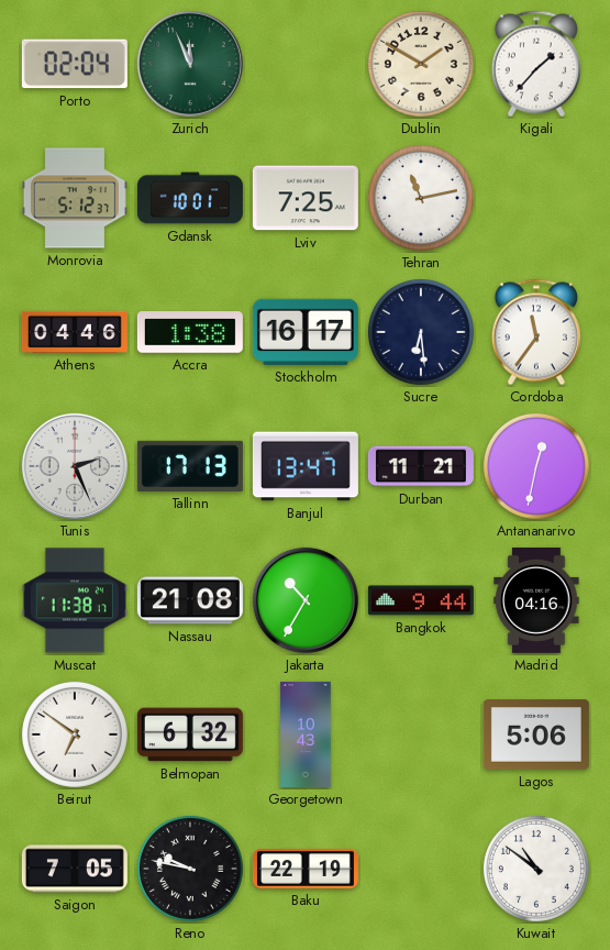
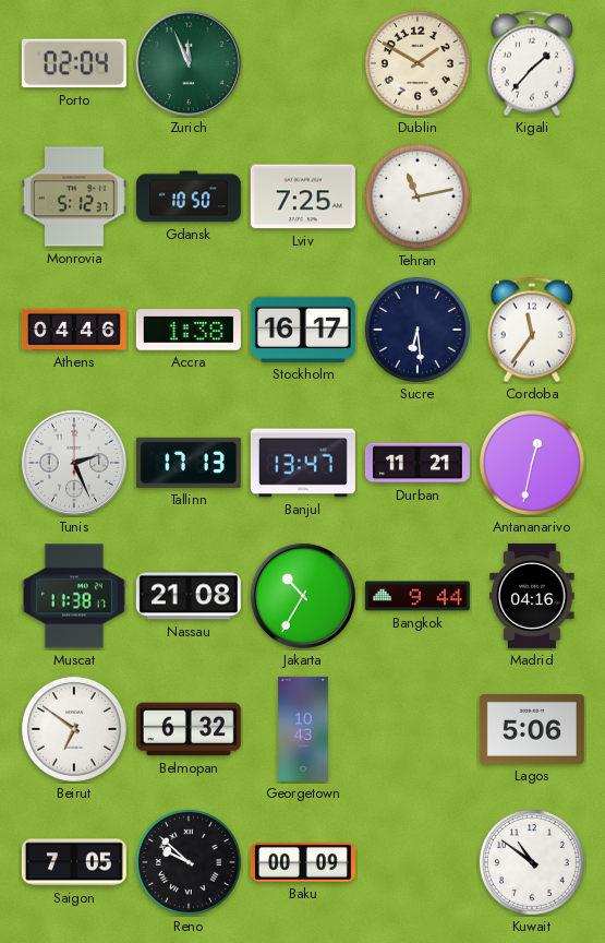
Gdansk: 10:01 -> 10:50
Reno: 9:47 -> 9:52
Baku: 22:19 -> 00:09
